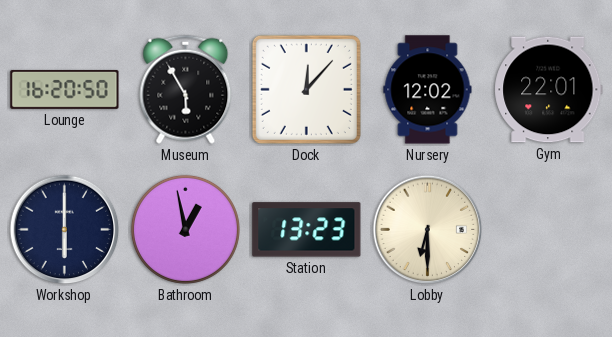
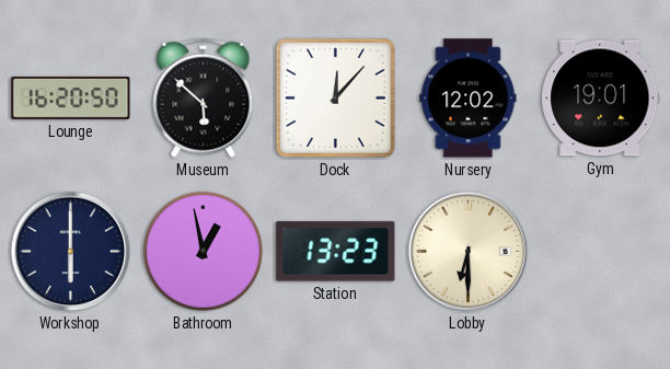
Museum: 5:55 -> 5:52
Gym: 22:01 -> 19:01
